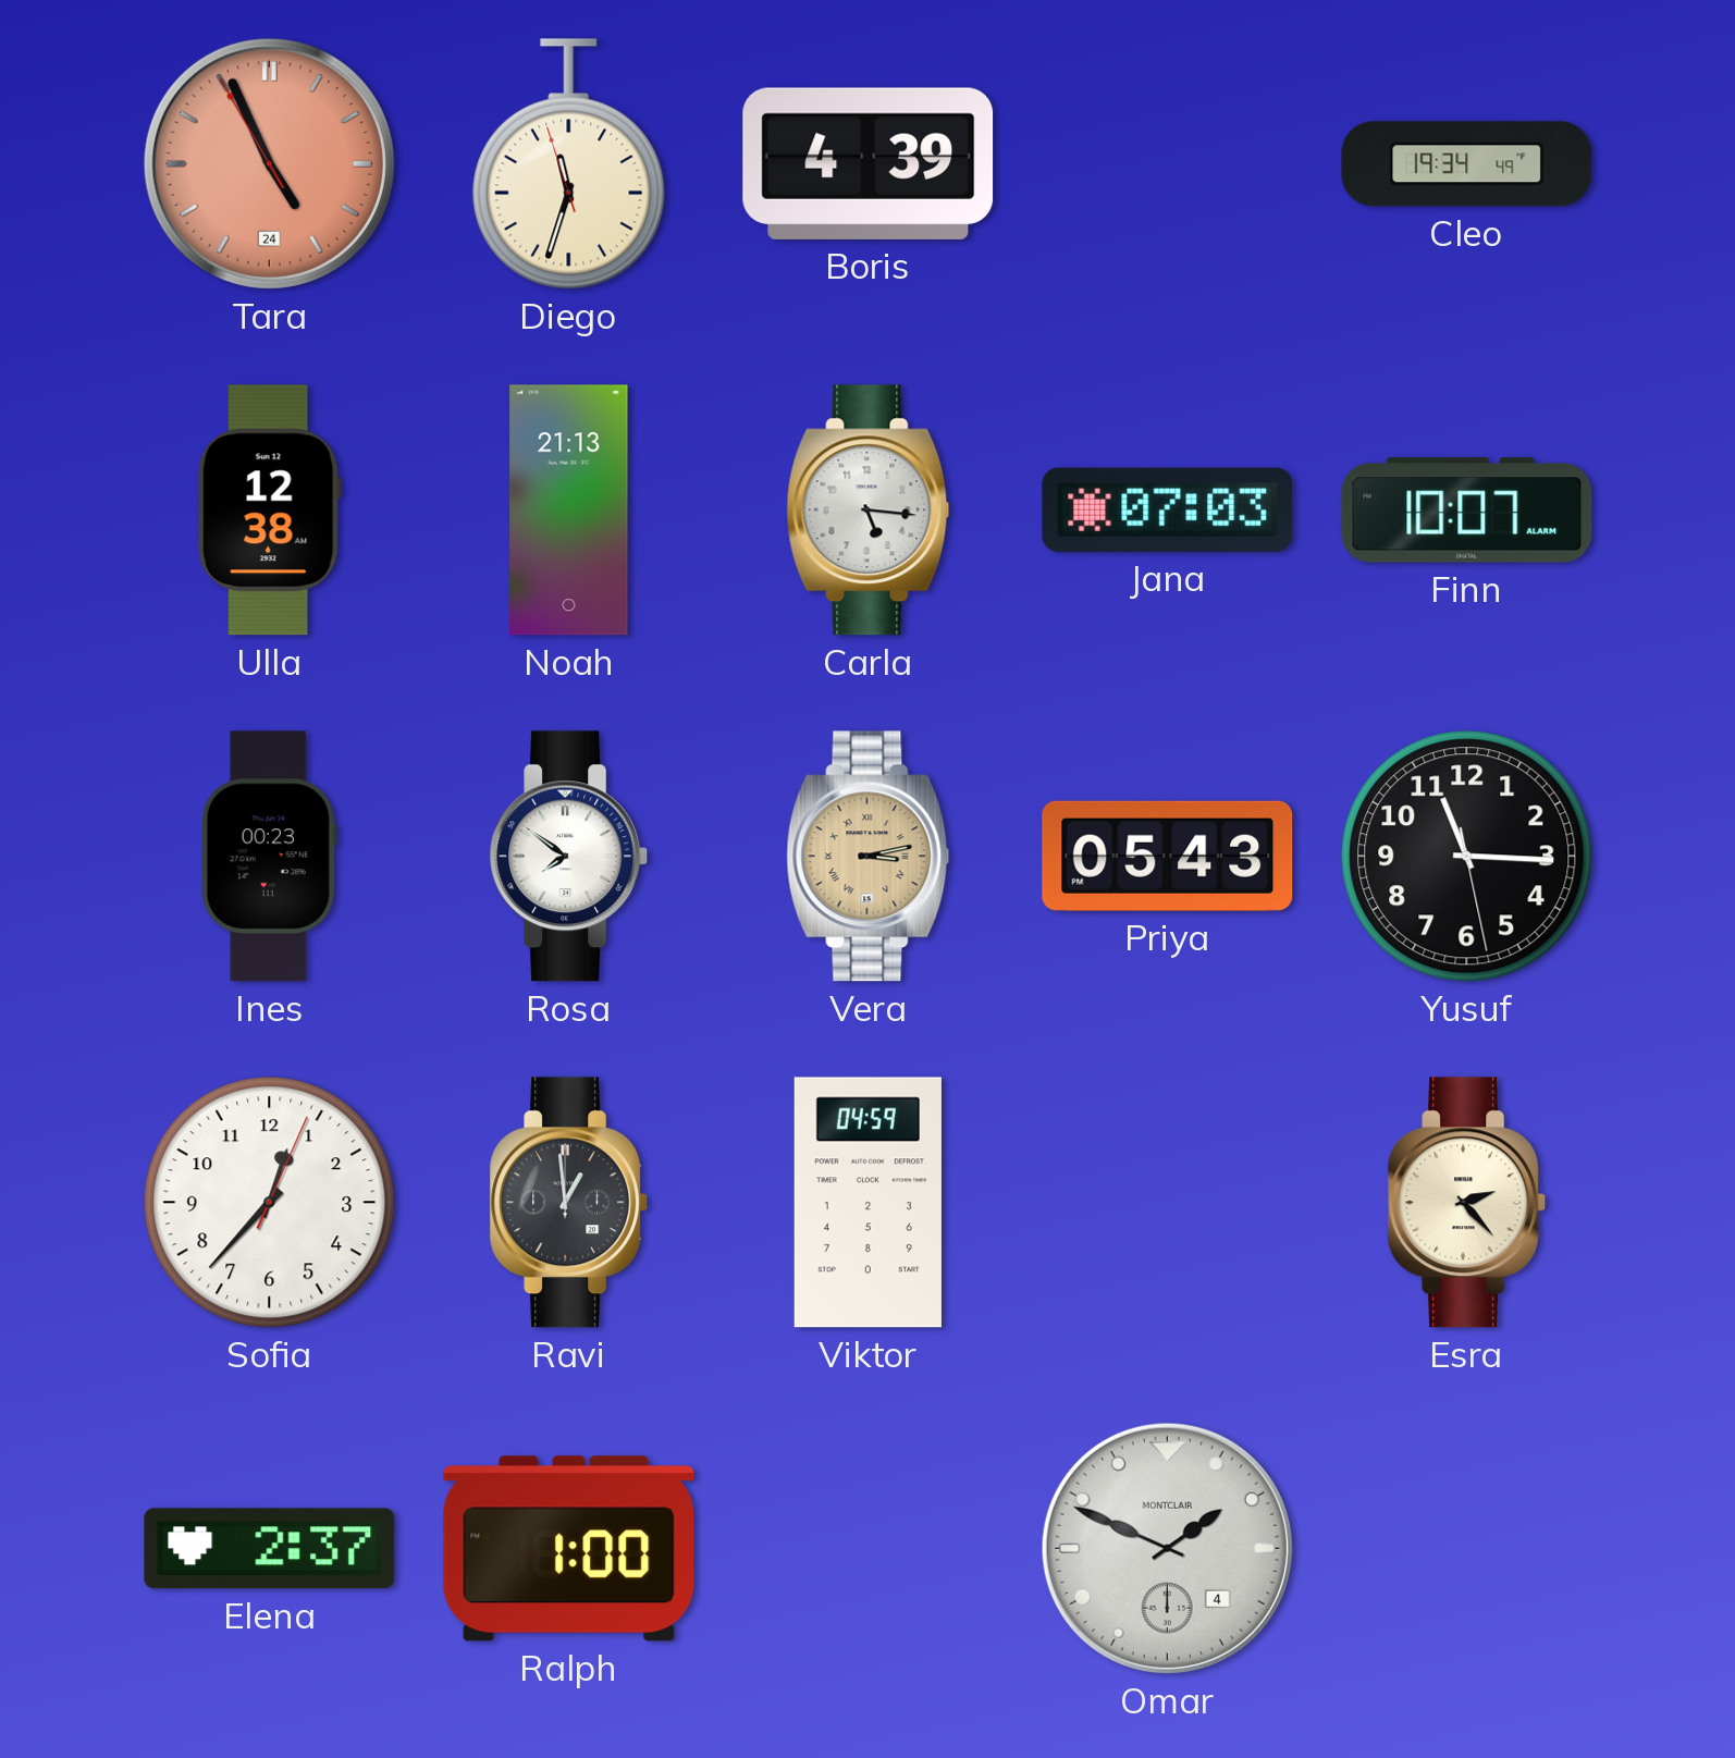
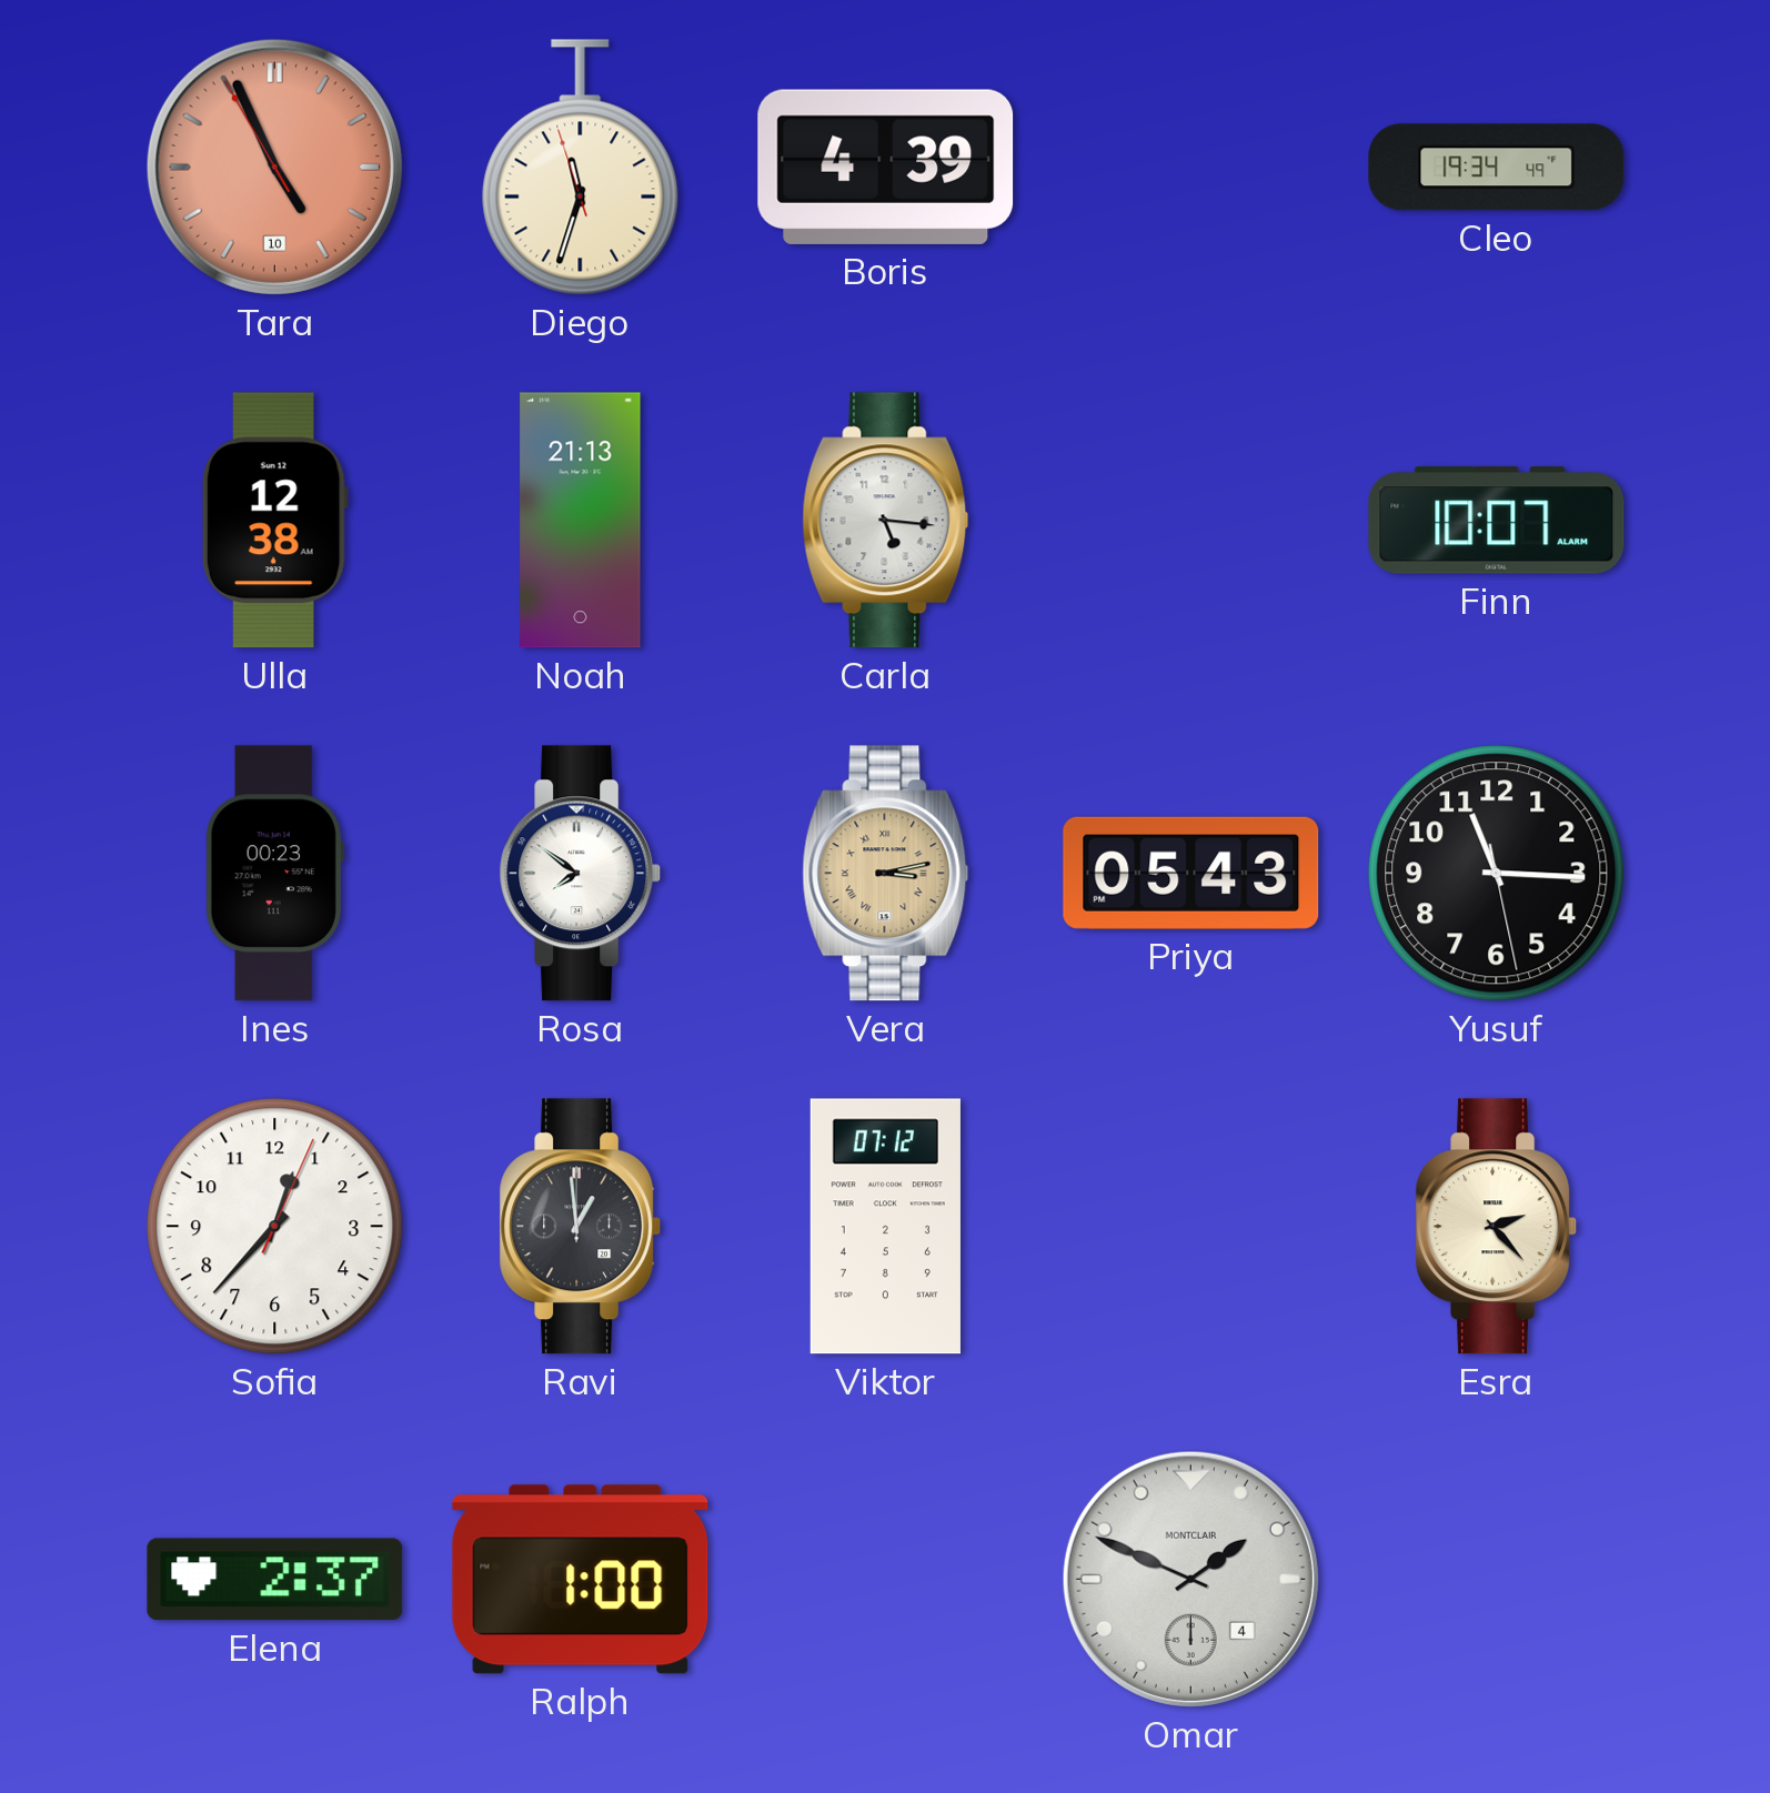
Tara date: 24 -> 10
Jana: 07:03 -> none
Viktor: 04:59 -> 07:12
